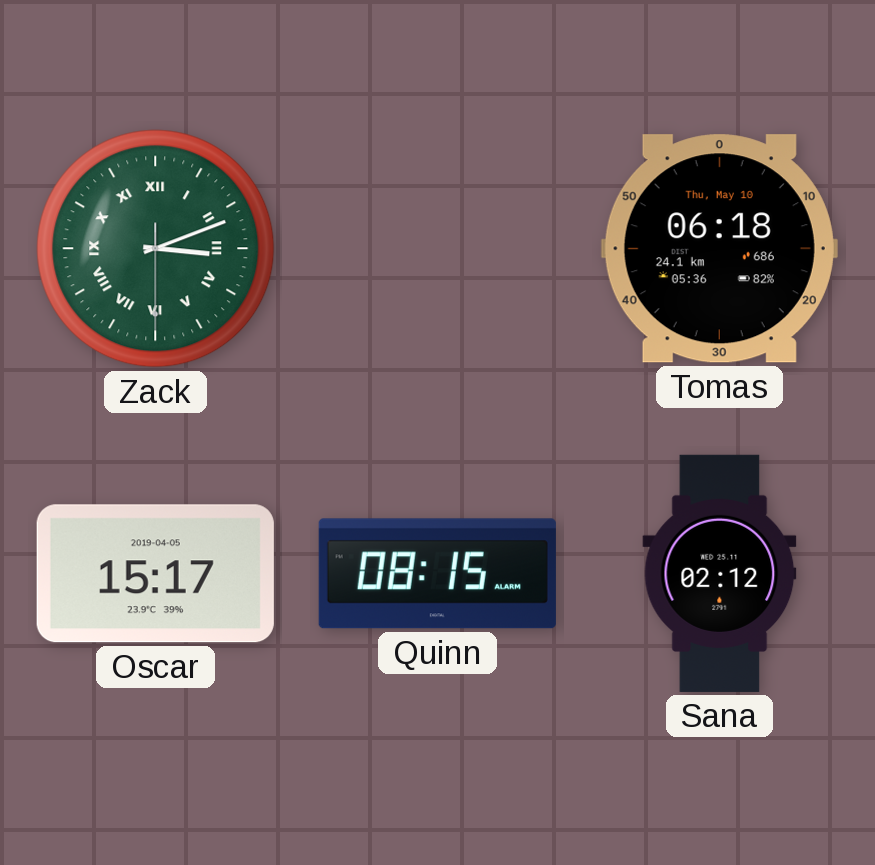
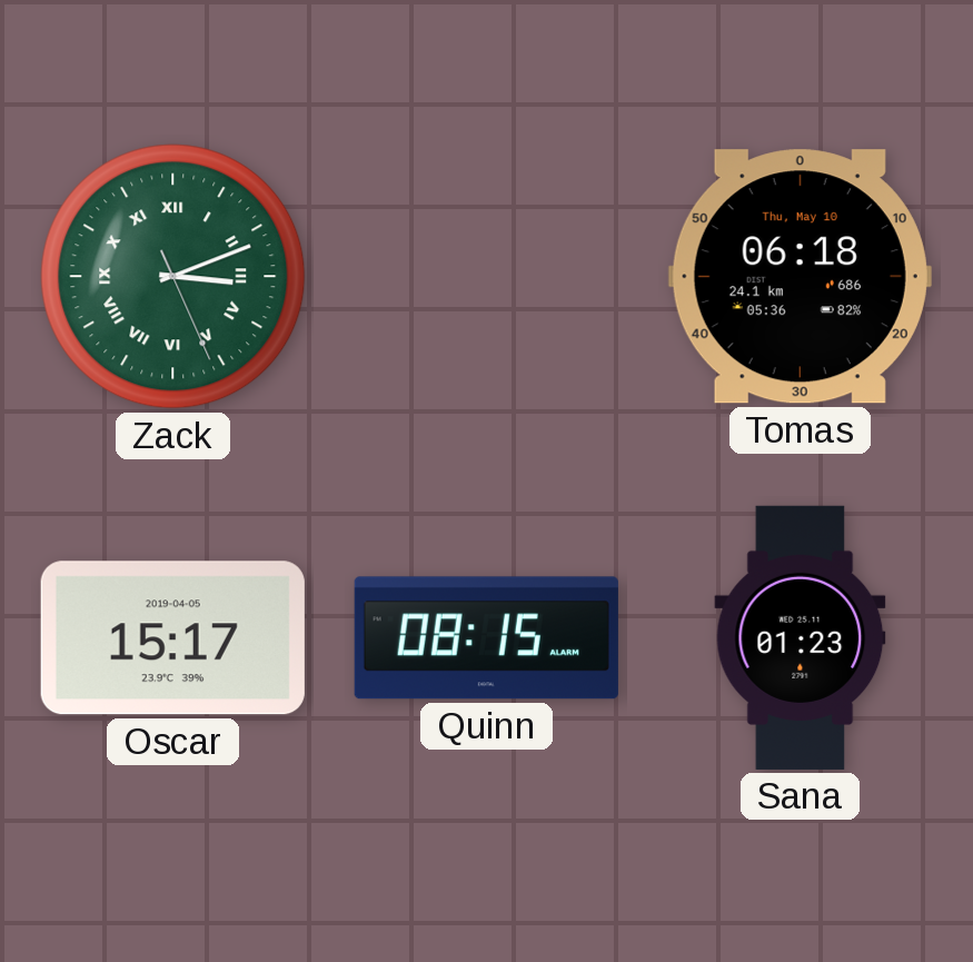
Zack: 3:11:30 -> 3:11:26
Sana: 02:12 -> 01:23
